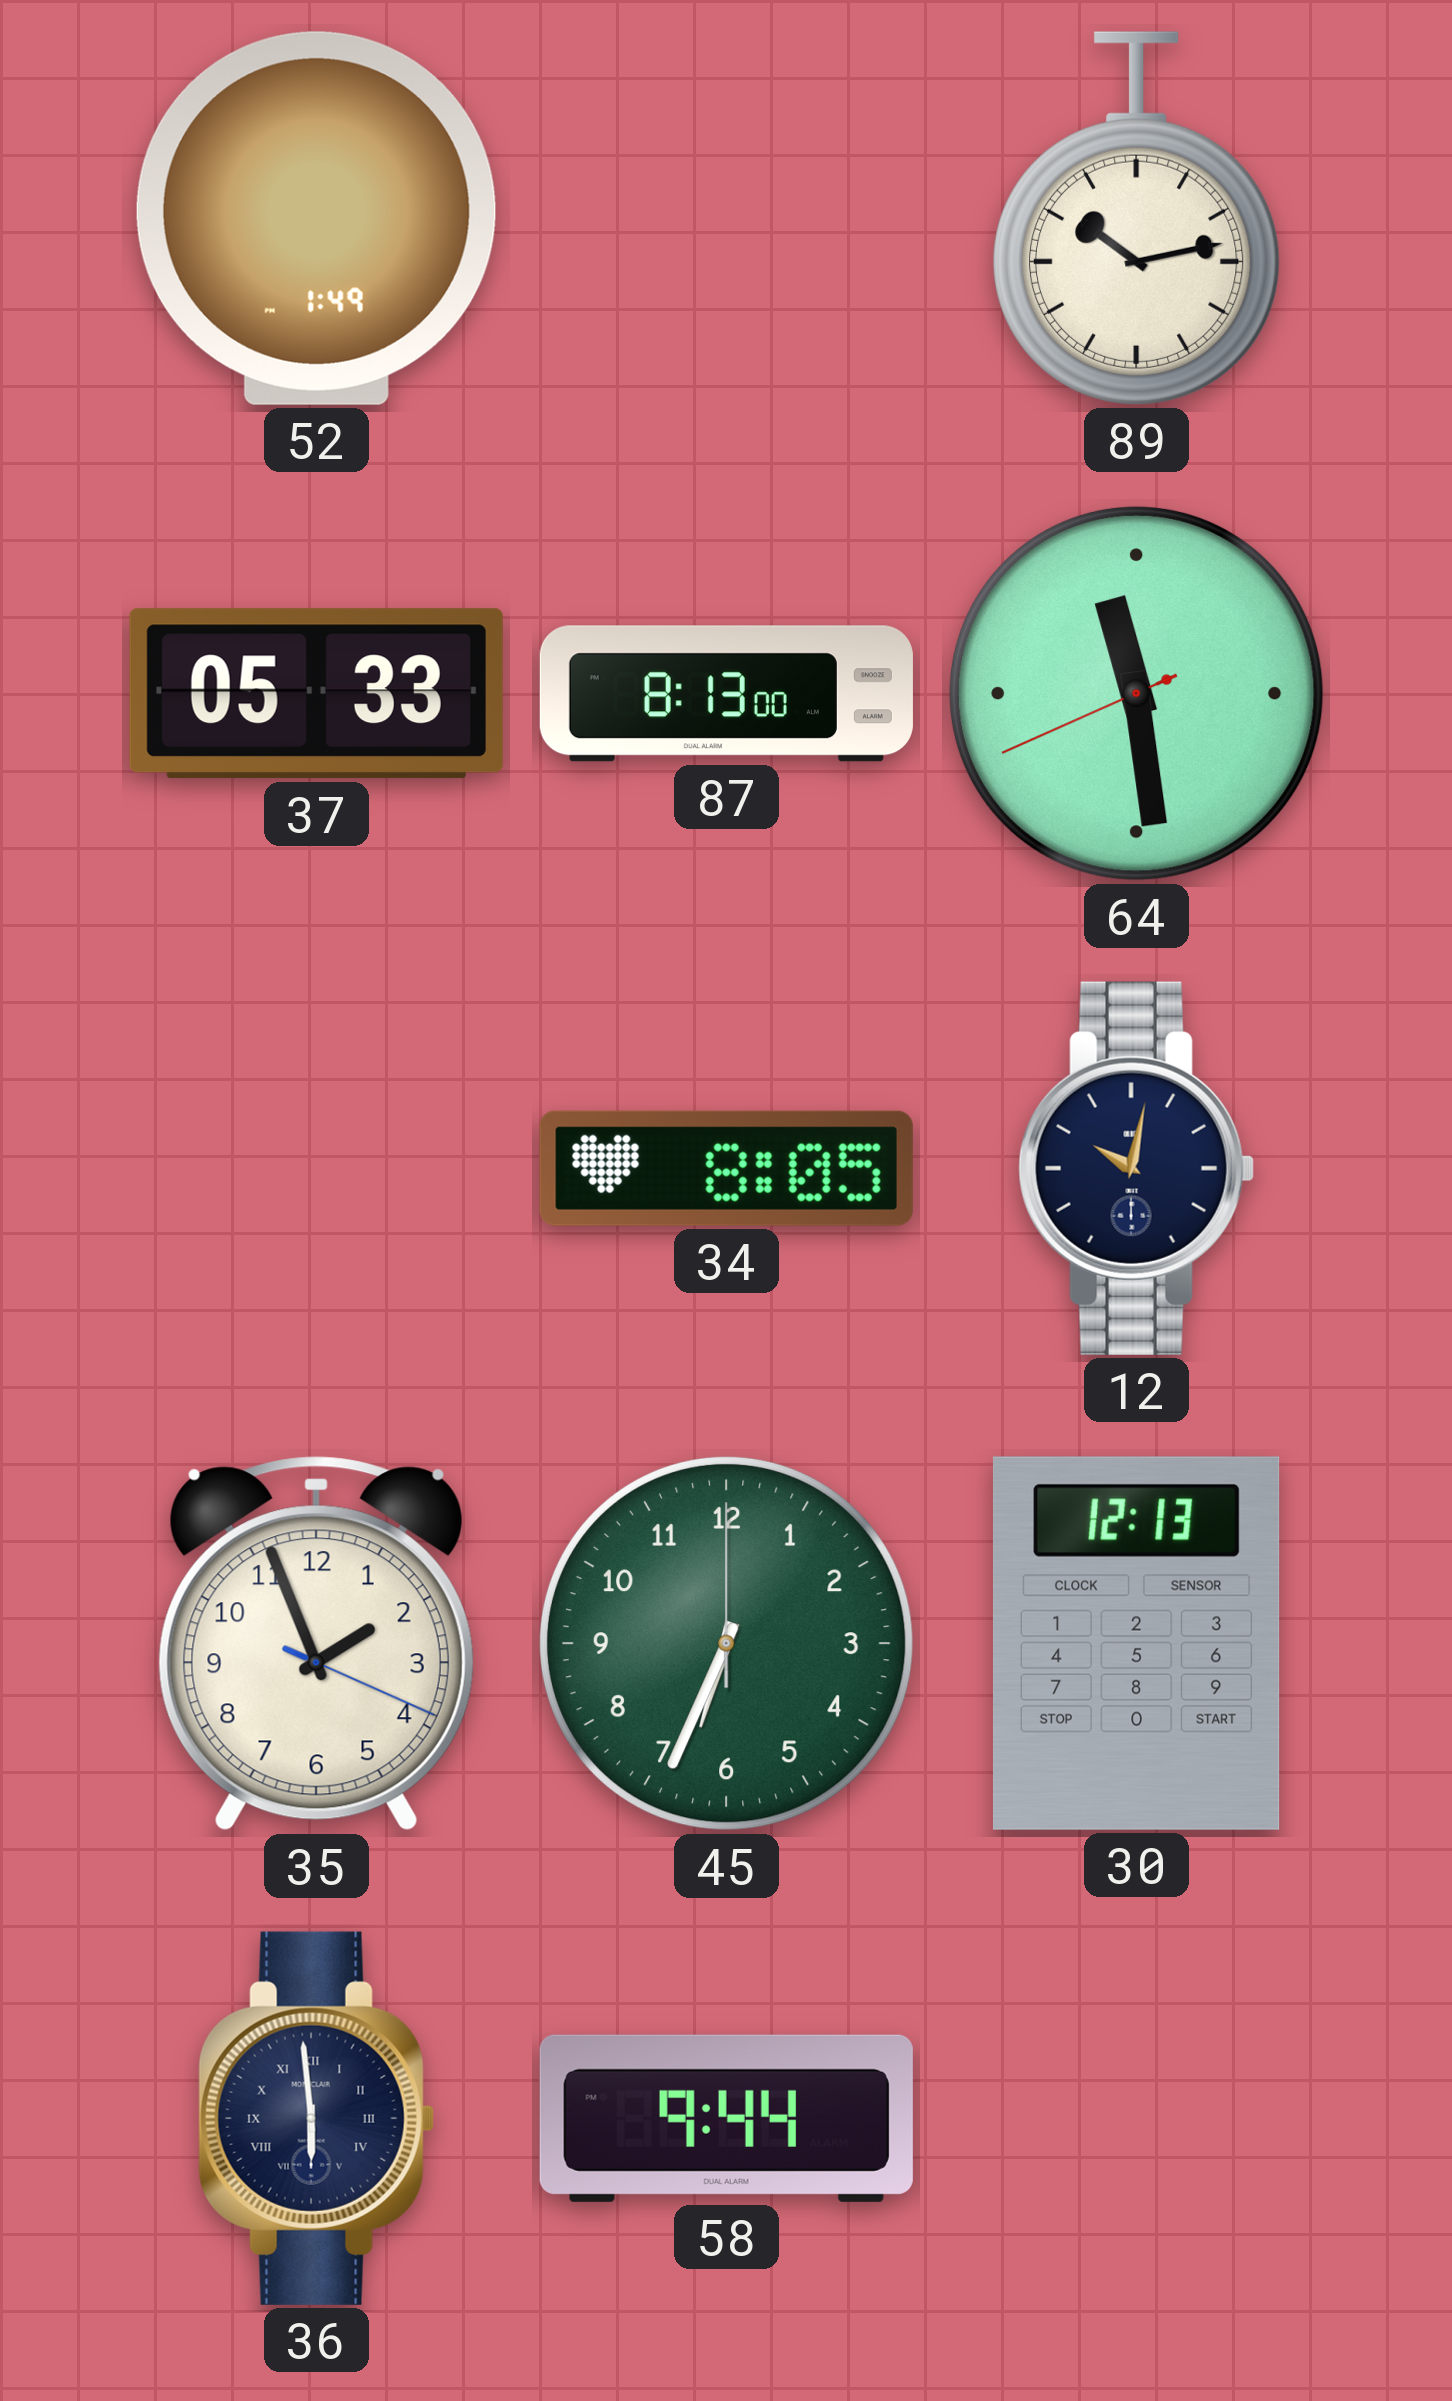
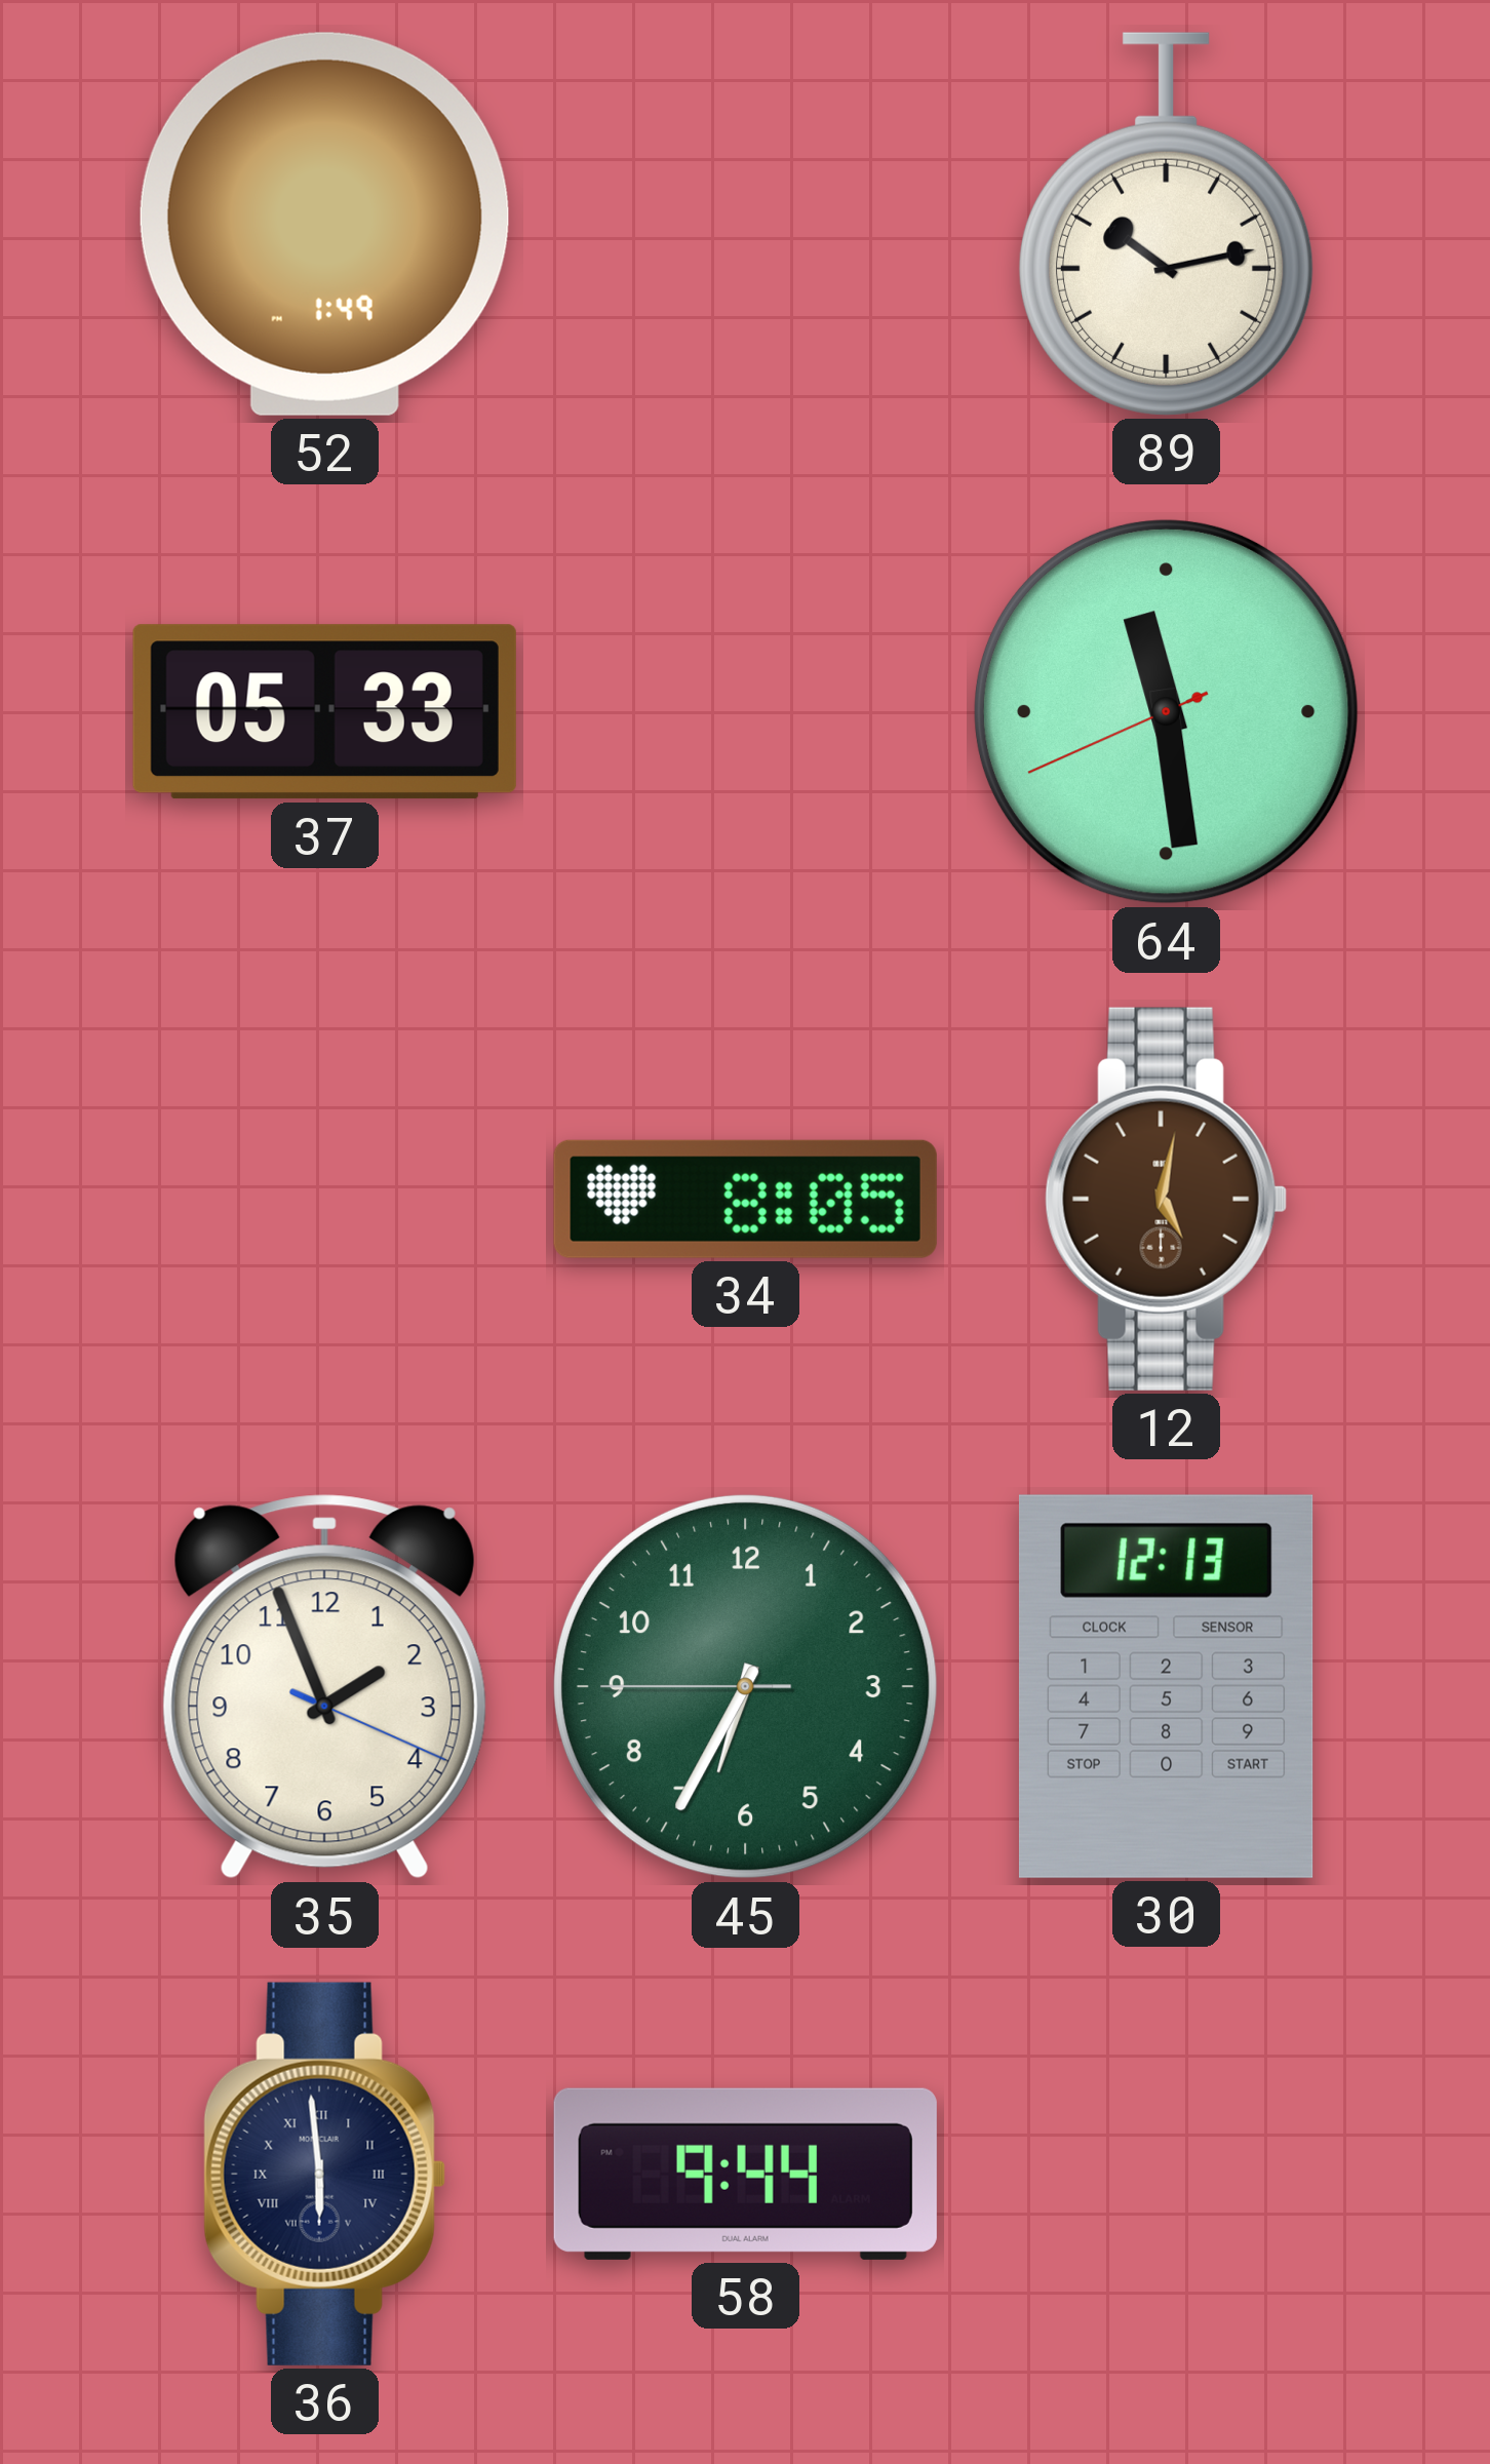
87: 8:13 -> none
12: 10:02 -> 5:02
12 dial: navy -> brown
45: 6:34:00 -> 6:34:45
